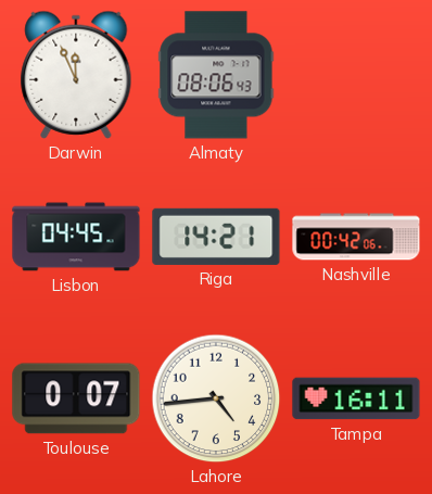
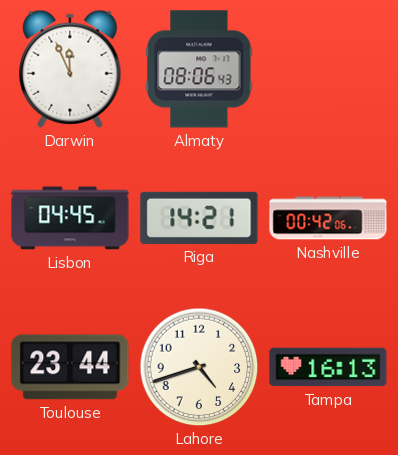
Toulouse: 0:07 -> 23:44
Lahore: 4:44 -> 4:42
Tampa: 16:11 -> 16:13
